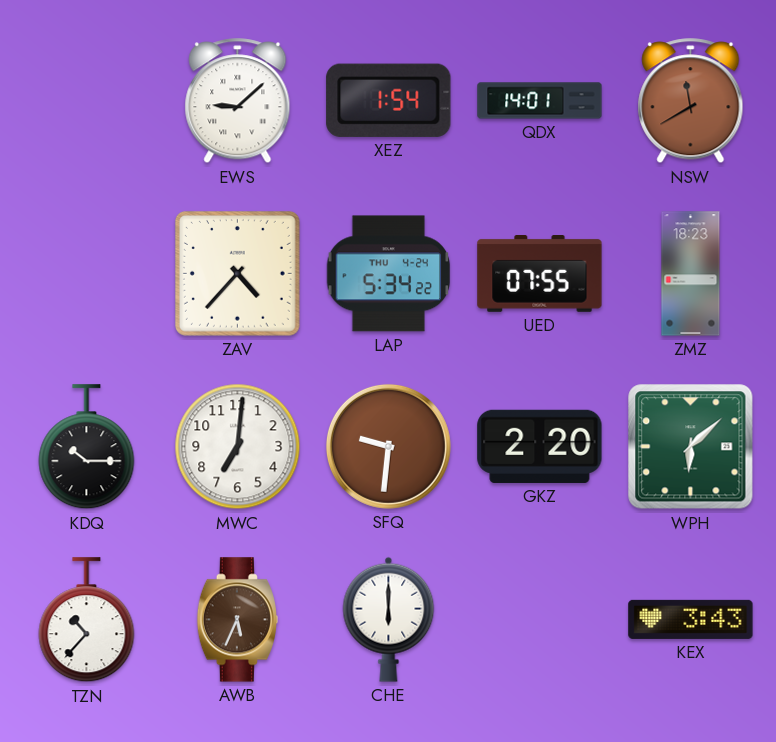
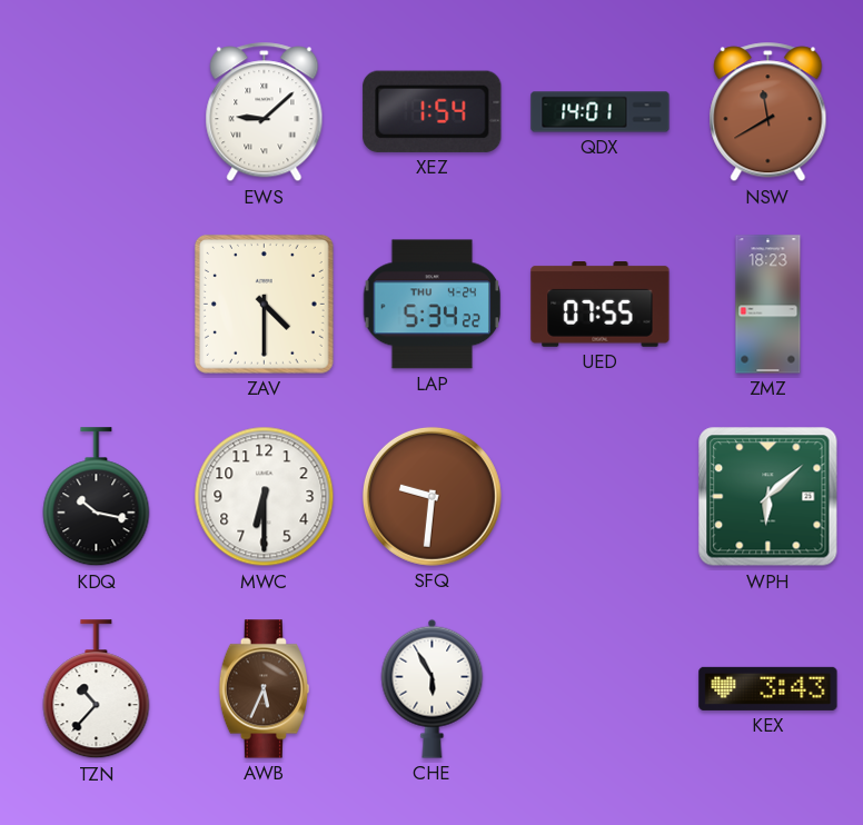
ZAV: 4:37 -> 4:30
KDQ: 10:15 -> 10:17
MWC: 7:01 -> 6:30
GKZ: 2:20 -> none
CHE: 6:00 -> 5:55
